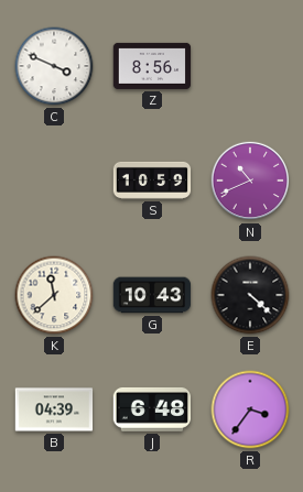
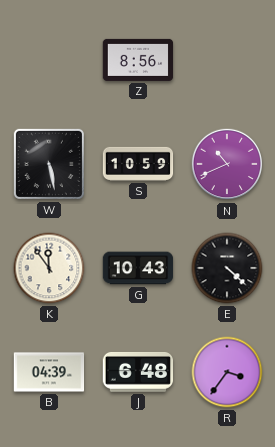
C: 3:49 -> none
W: none -> 5:28
K: 11:38 -> 11:54
